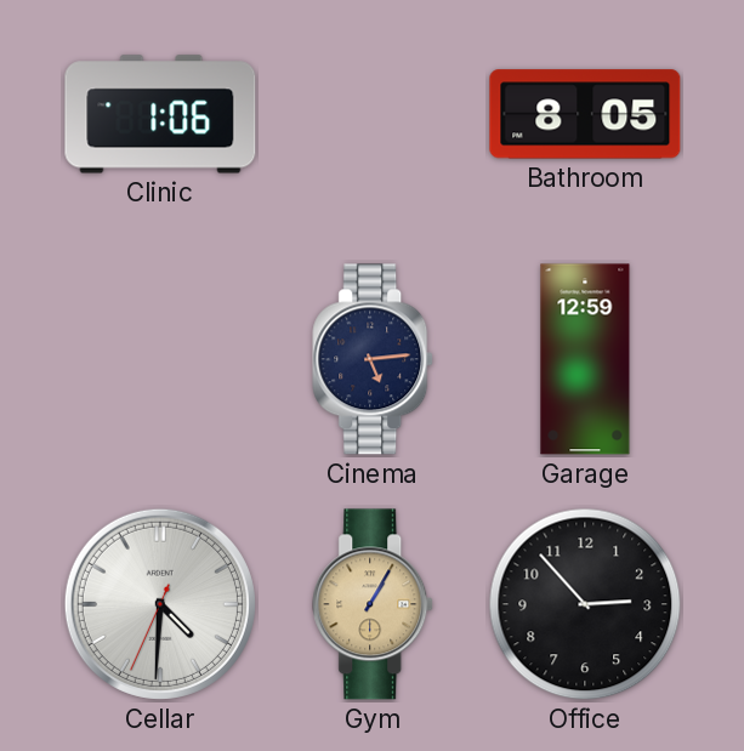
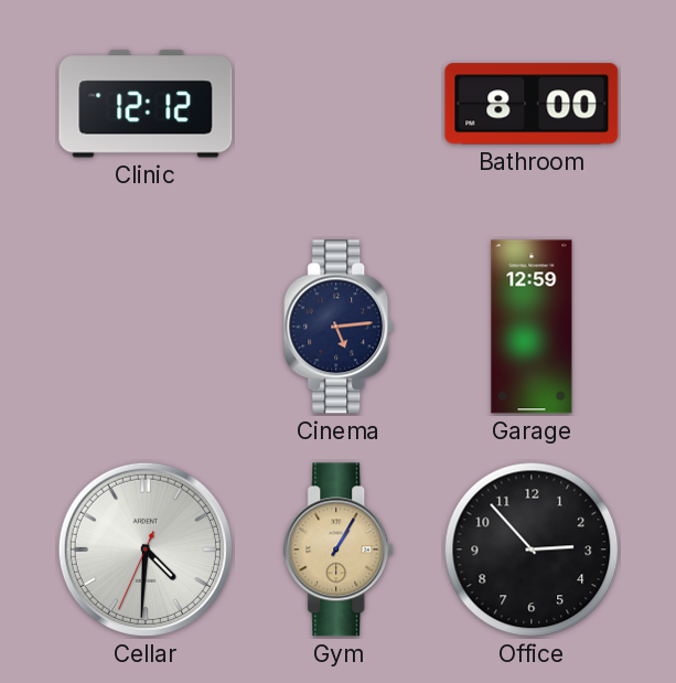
Clinic: 1:06 -> 12:12
Bathroom: 8:05 -> 8:00
